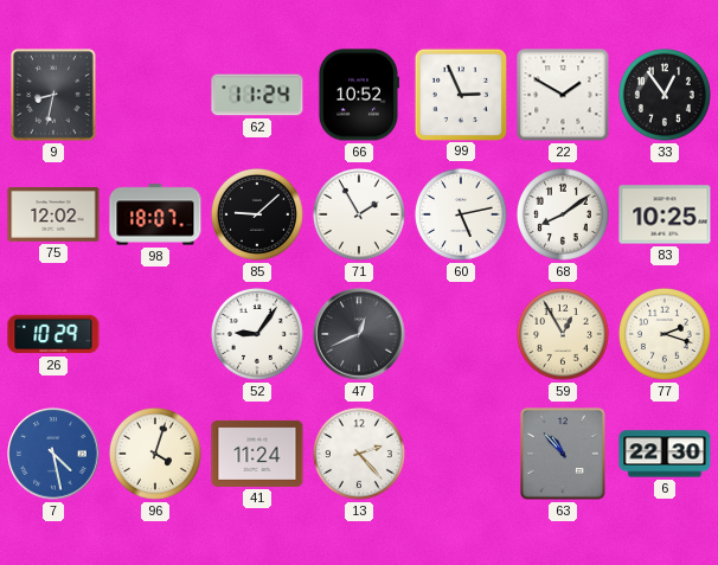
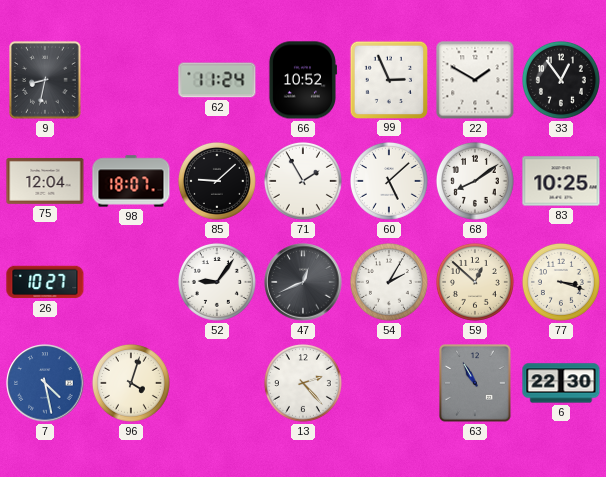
75: 12:02 -> 12:04
60: 5:13 -> 5:08
26: 10:29 -> 10:27
54: none -> 2:05
59: 12:55 -> 12:52
77: 2:18 -> 3:18
41: 11:24 -> none
63: 10:53 -> 10:55
